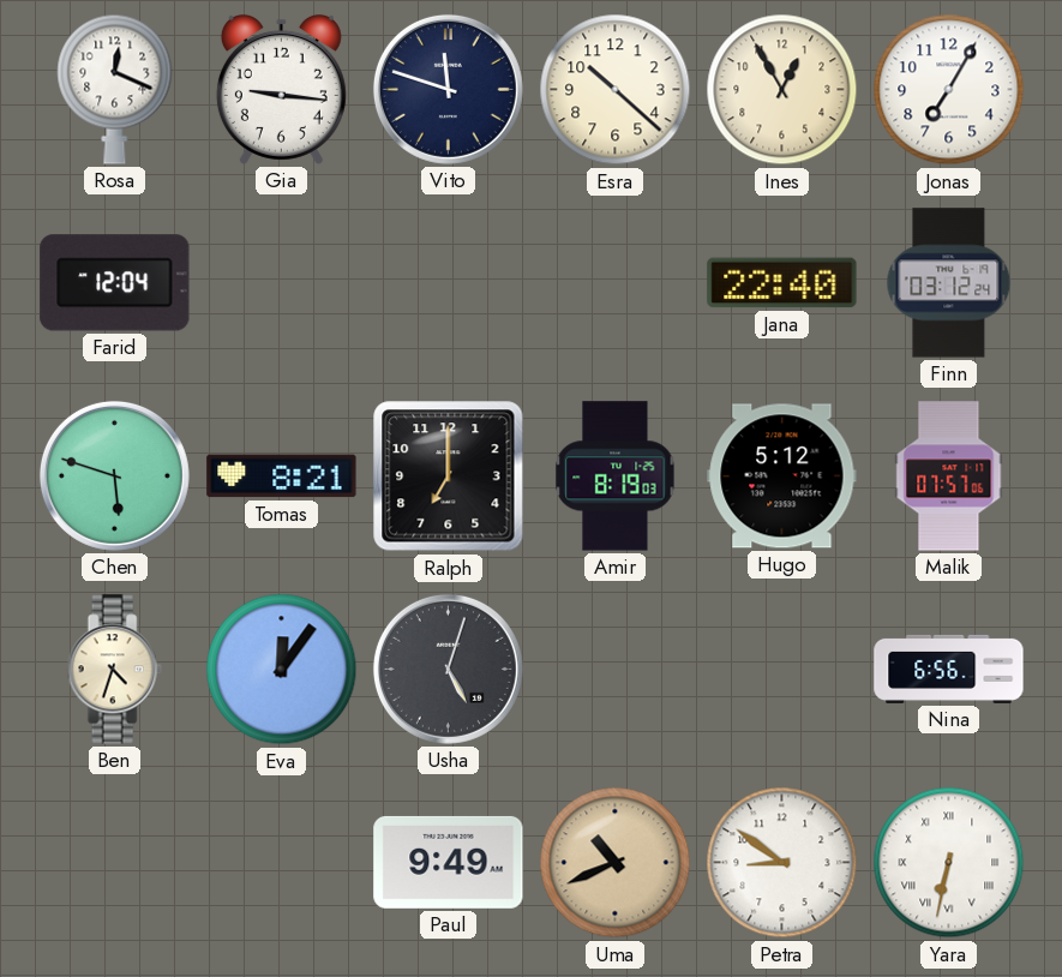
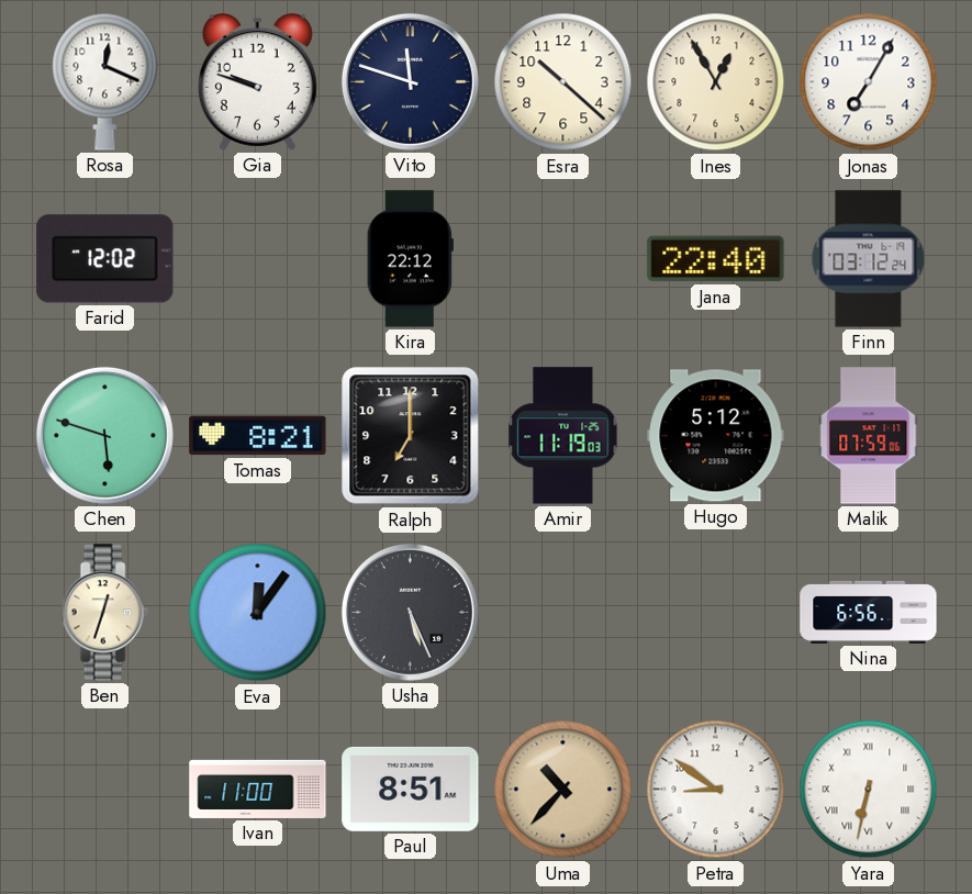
Gia: 9:16 -> 9:48
Farid: 12:04 -> 12:02
Kira: none -> 22:12
Amir: 8:19 -> 11:19
Malik: 07:57 -> 07:59
Ben: 4:33 -> 12:33
Usha: 5:03 -> 5:26
Ivan: none -> 11:00
Paul: 9:49 -> 8:51
Uma: 10:41 -> 10:37
